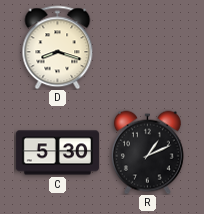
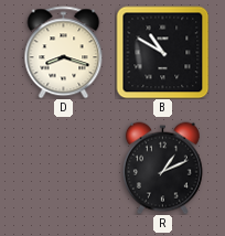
B: none -> 10:50
C: 5:30 -> none
